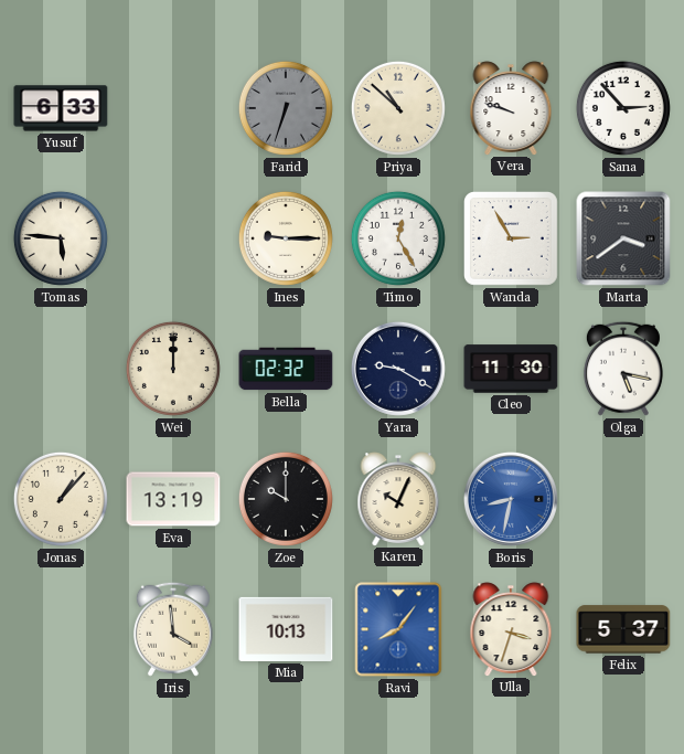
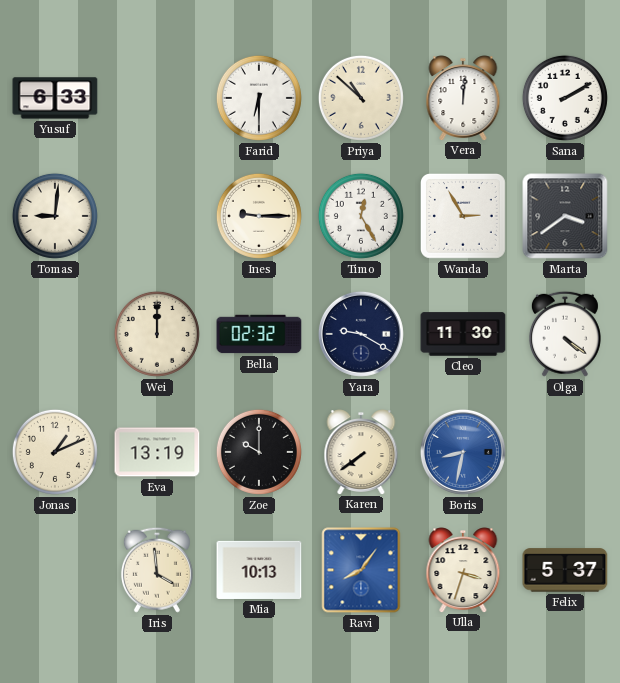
Farid: 6:33 -> 6:30
Farid dial: grey -> white
Vera: 9:48 -> 12:01
Sana: 2:53 -> 2:10
Tomas: 5:46 -> 9:01
Olga: 5:17 -> 4:21
Jonas: 1:07 -> 1:11
Karen: 10:04 -> 7:39
